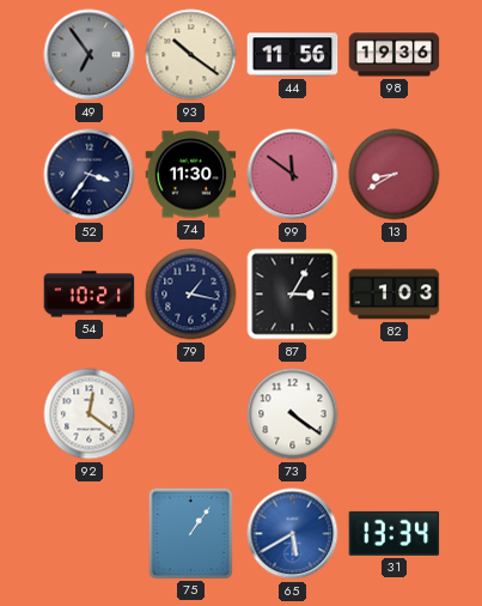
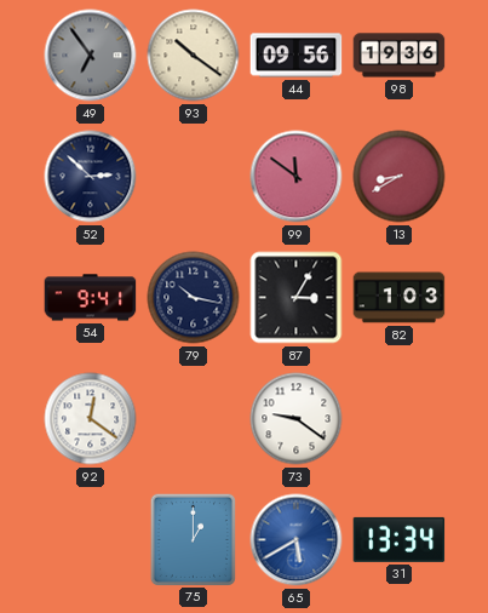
44: 11:56 -> 09:56
52: 3:36 -> 2:52
74: 11:30 -> none
54: 10:21 -> 9:41
79: 1:17 -> 10:17
73: 4:21 -> 9:21
75: 1:06 -> 1:00
